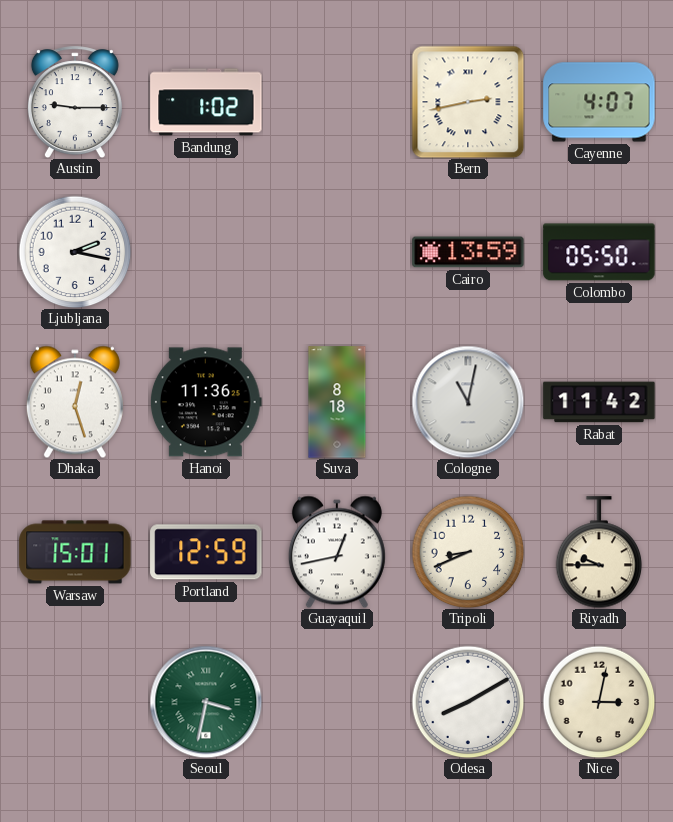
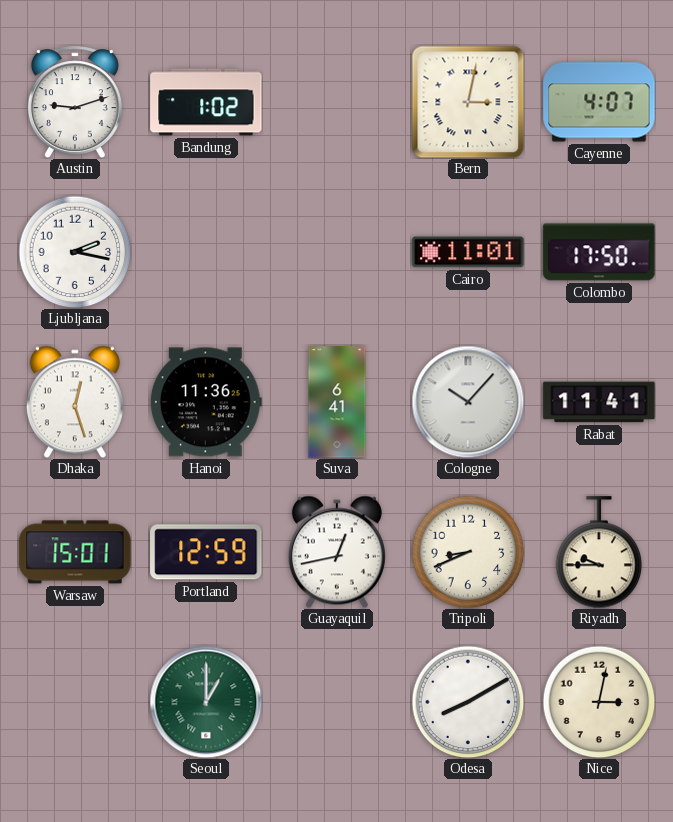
Austin: 9:15 -> 9:12
Bern: 2:43 -> 3:02
Cairo: 13:59 -> 11:01
Colombo: 05:50 -> 17:50
Suva: 8:18 -> 6:41
Cologne: 11:02 -> 10:07
Rabat: 11:42 -> 11:41
Seoul: 3:32 -> 1:00
